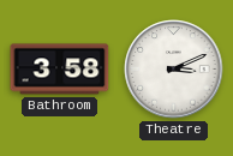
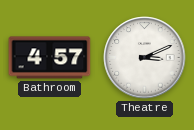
Bathroom: 3:58 -> 4:57
